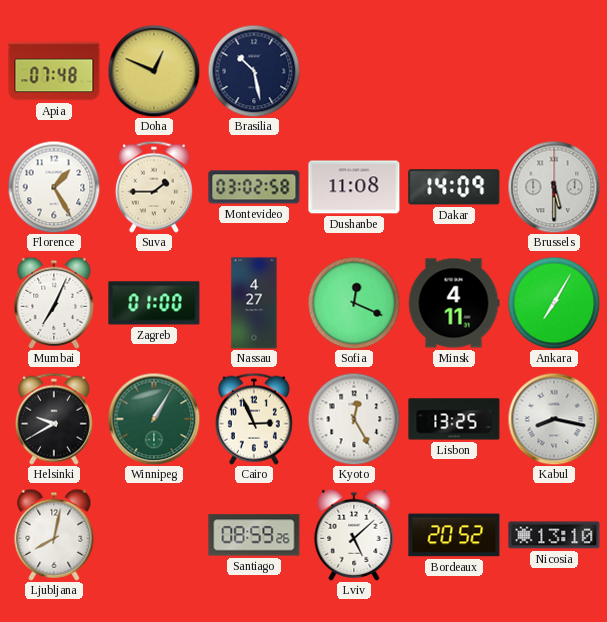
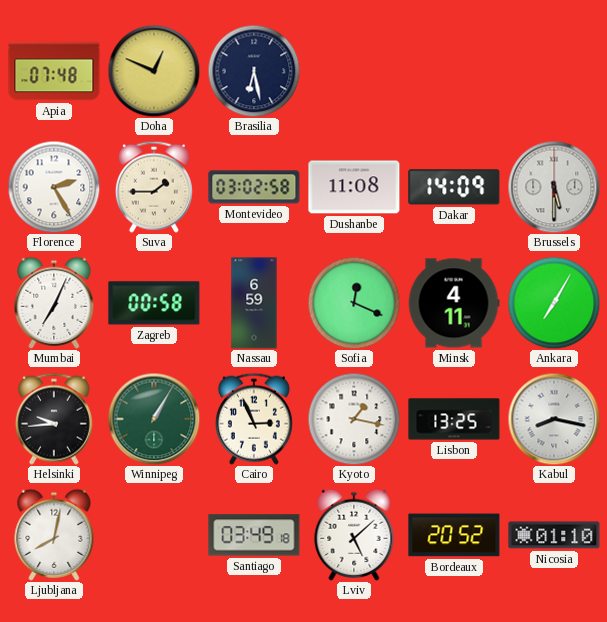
Brasilia: 10:28 -> 6:28
Florence: 1:25 -> 2:25
Zagreb: 01:00 -> 00:58
Nassau: 4:27 -> 6:59
Helsinki: 9:40 -> 9:44
Kyoto: 12:25 -> 1:17
Santiago: 08:59 -> 03:49
Nicosia: 13:10 -> 01:10
